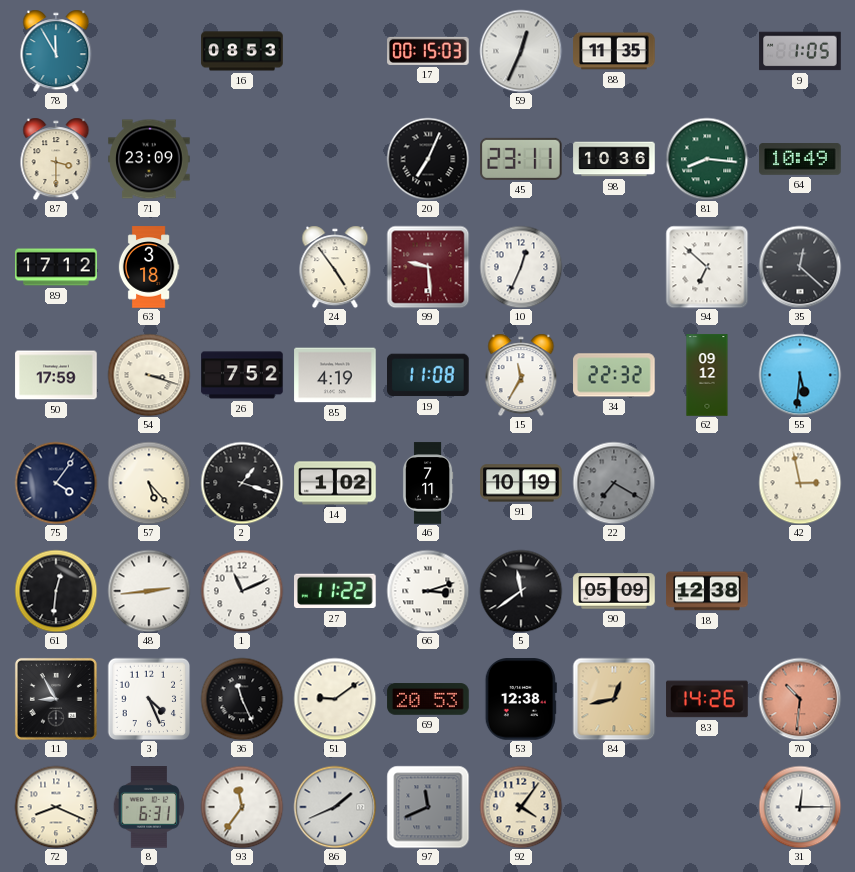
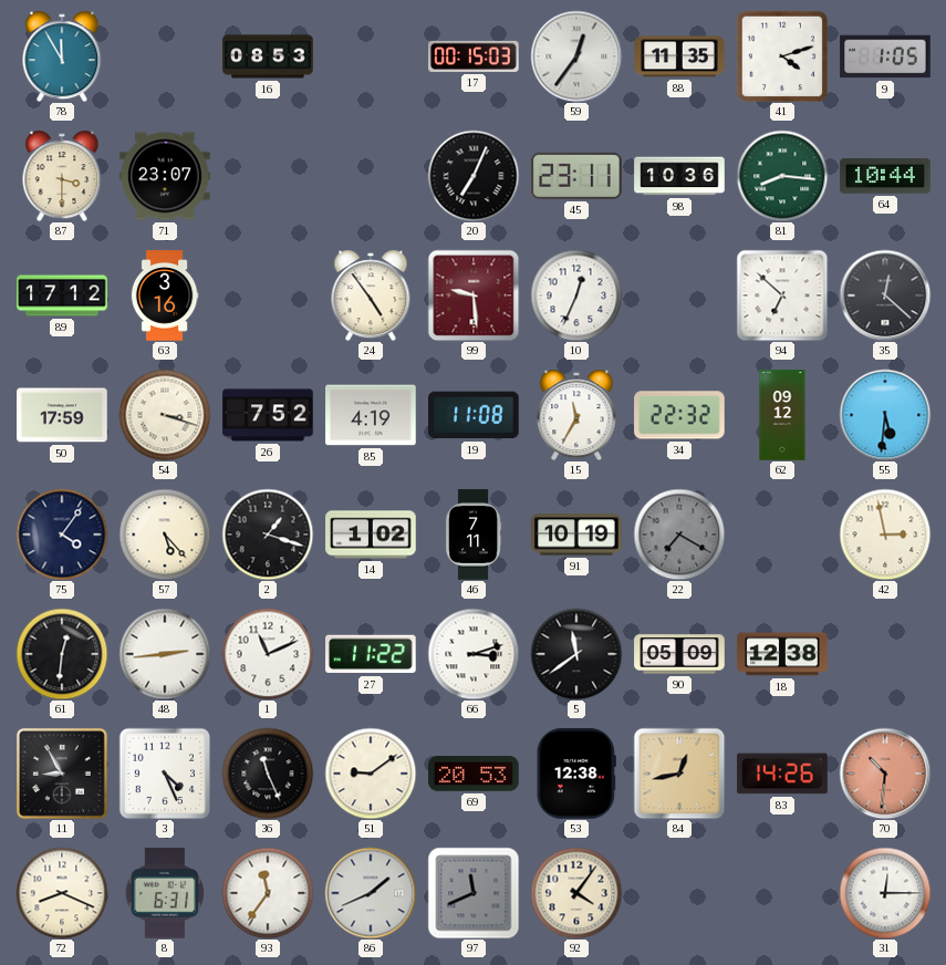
59: 12:34 -> 12:36
41: none -> 4:12
71: 23:09 -> 23:07
64: 10:49 -> 10:44
63: 3:18 -> 3:16
